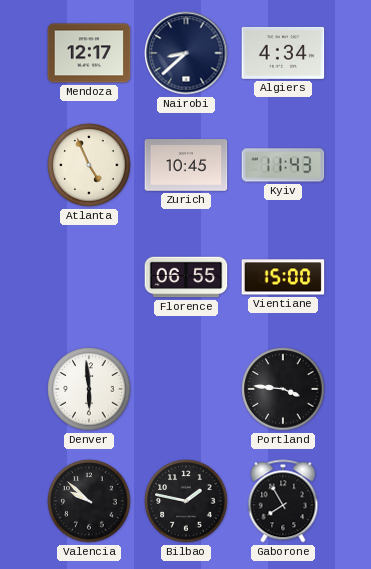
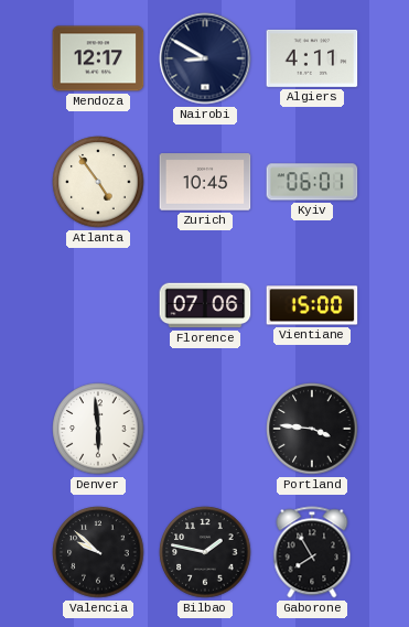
Nairobi: 8:38 -> 8:50
Algiers: 4:34 -> 4:11
Atlanta: 4:56 -> 4:54
Kyiv: 11:43 -> 06:01
Florence: 06:55 -> 07:06
